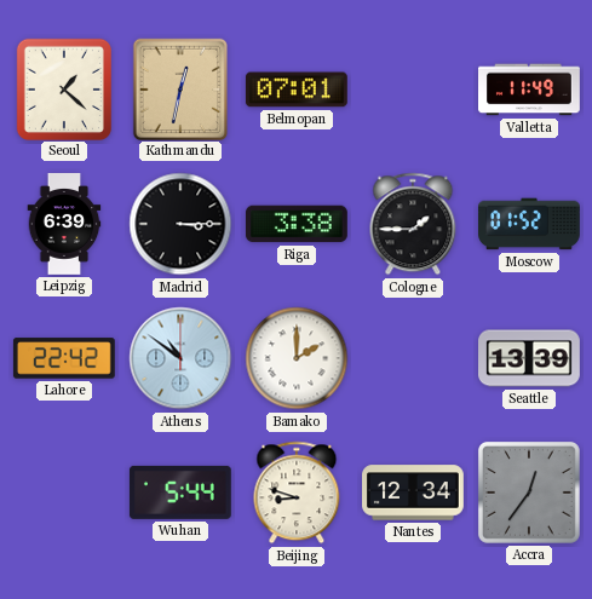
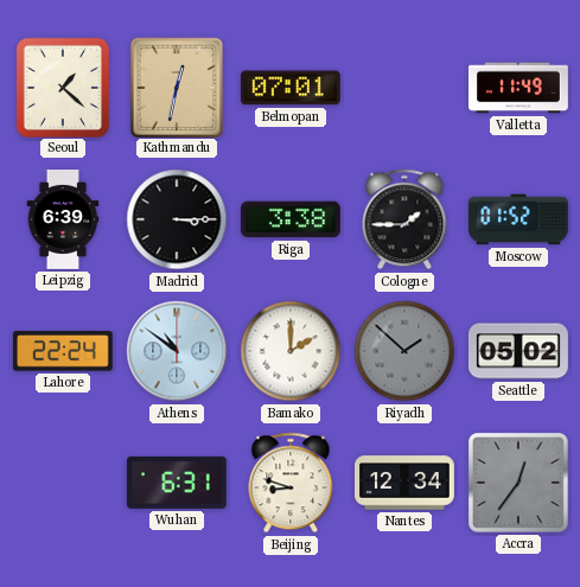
Lahore: 22:42 -> 22:24
Riyadh: none -> 1:52
Seattle: 13:39 -> 05:02
Wuhan: 5:44 -> 6:31
